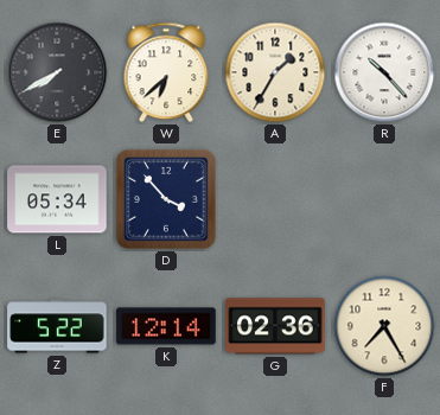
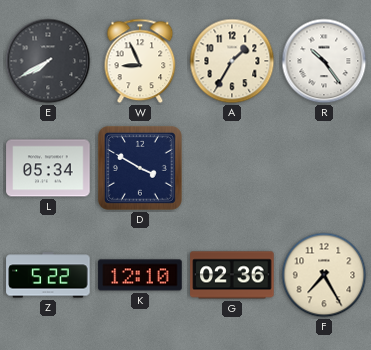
W: 6:38 -> 8:56
R: 10:23 -> 10:24
D: 3:53 -> 3:50
K: 12:14 -> 12:10
